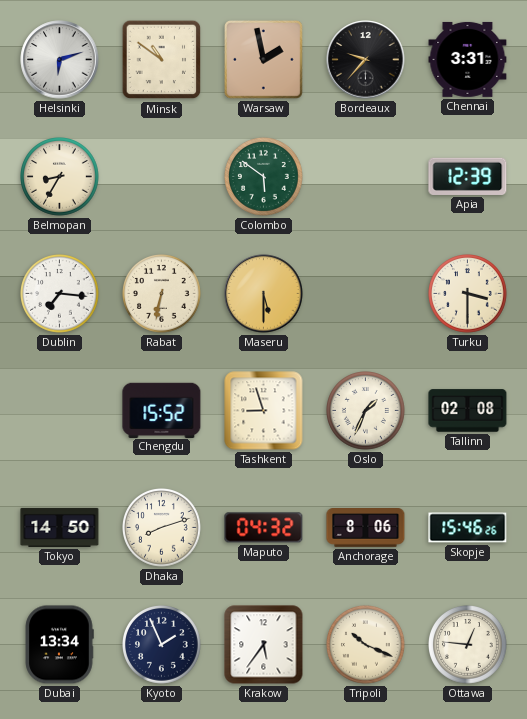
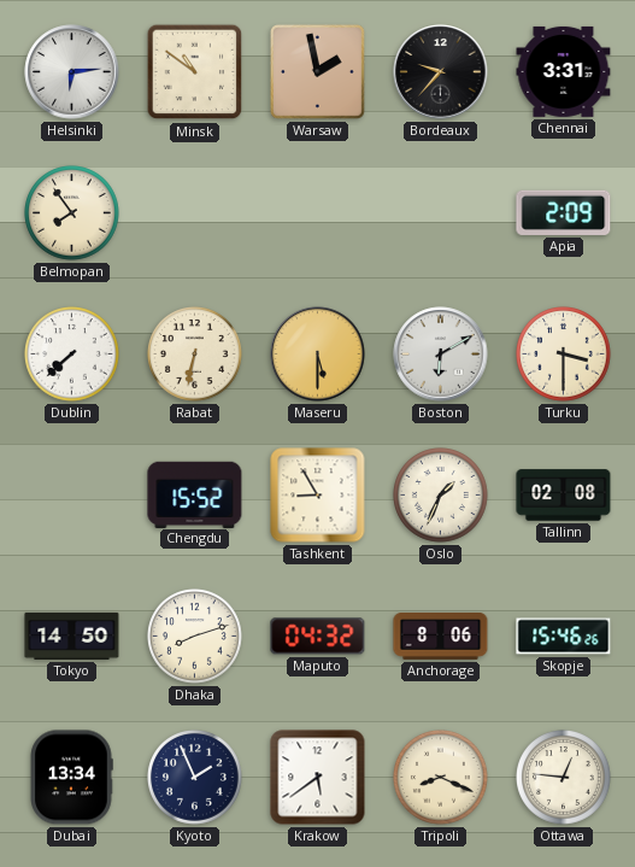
Helsinki: 6:12 -> 6:14
Belmopan: 8:35 -> 7:54
Colombo: 5:51 -> none
Apia: 12:39 -> 2:09
Dublin: 7:16 -> 7:38
Boston: none -> 6:10
Tashkent: 8:57 -> 8:55
Krakow: 5:36 -> 5:39
Tripoli: 10:19 -> 8:19
